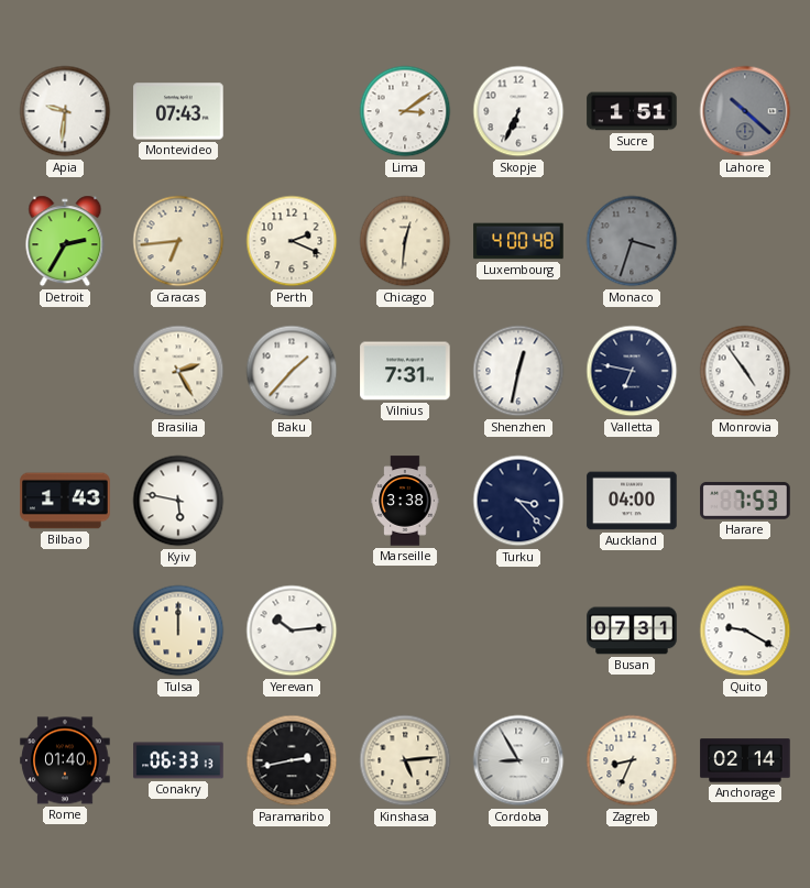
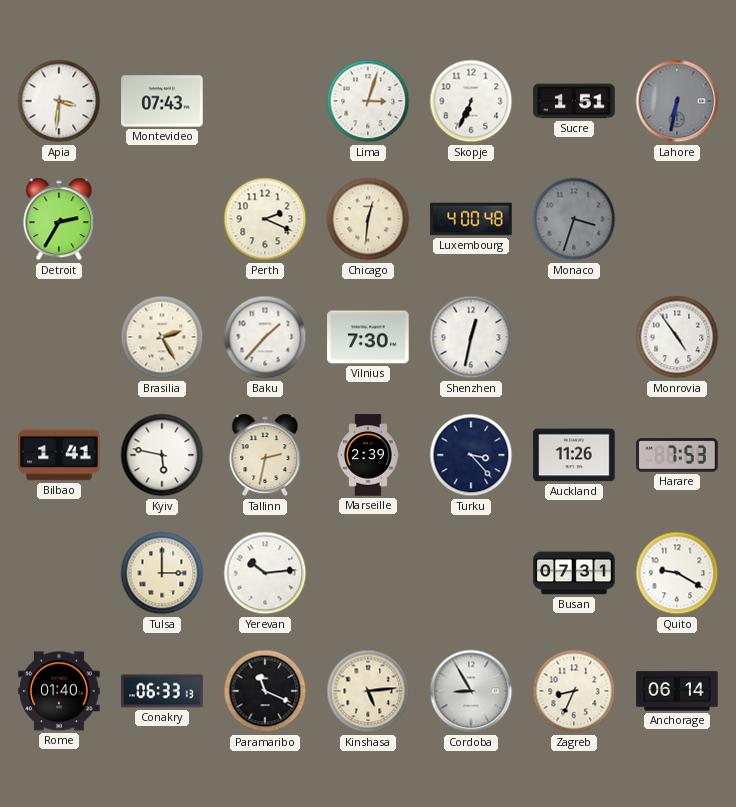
Apia: 9:31 -> 3:31
Lima: 3:09 -> 3:03
Lahore: 10:22 -> 6:32
Caracas: 6:44 -> none
Vilnius: 7:31 -> 7:30
Valletta: 6:47 -> none
Bilbao: 1:43 -> 1:41
Tallinn: none -> 2:32
Marseille: 3:38 -> 2:39
Auckland: 04:00 -> 11:26
Tulsa: 12:00 -> 3:00
Paramaribo: 2:43 -> 11:19
Anchorage: 02:14 -> 06:14
